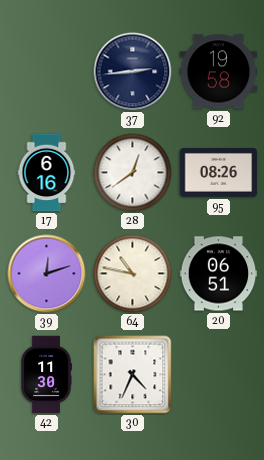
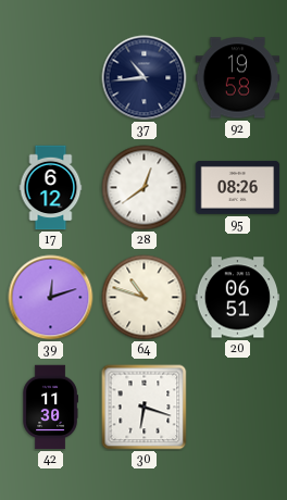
37: 2:44 -> 10:44
17: 6:16 -> 6:12
64: 10:47 -> 10:48
30: 4:34 -> 6:18
